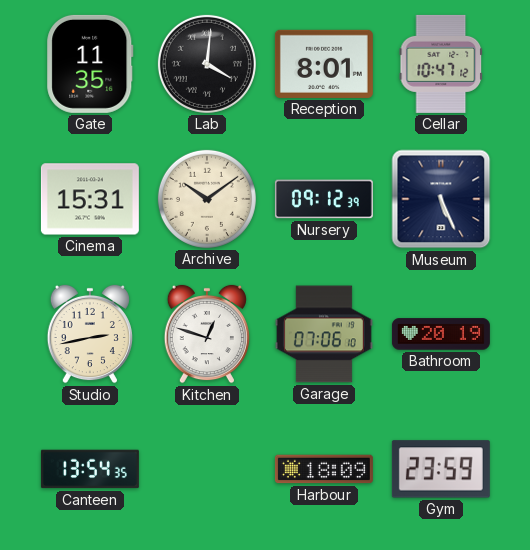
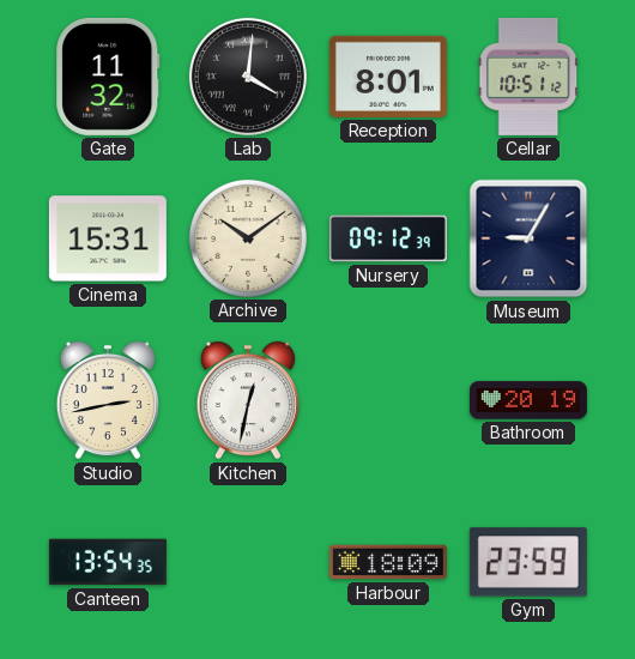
Gate: 11:35 -> 11:32
Cellar: 10:47 -> 10:51
Museum: 5:26 -> 9:05
Kitchen: 12:48 -> 12:32
Garage: 07:06 -> none
